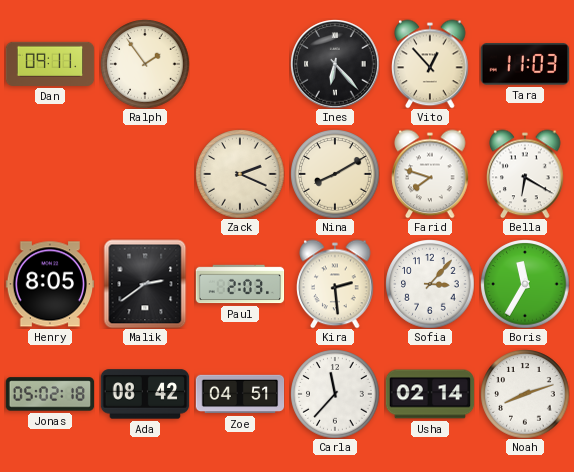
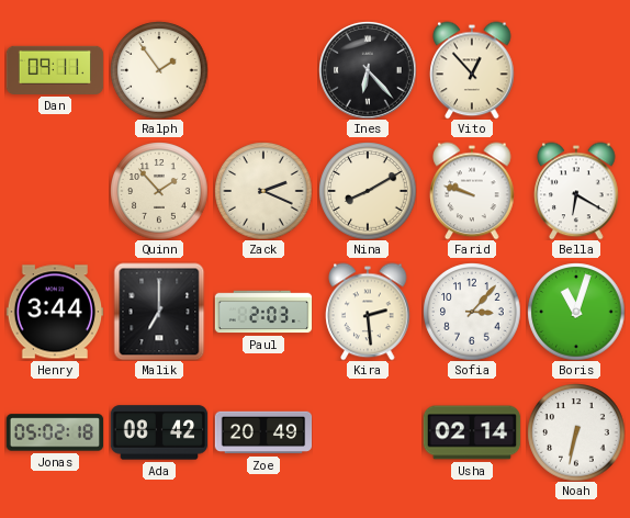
Tara: 11:03 -> none
Quinn: none -> 1:53
Farid: 7:48 -> 9:48
Henry: 8:05 -> 3:44
Malik: 2:39 -> 7:00
Boris: 11:35 -> 11:03
Zoe: 04:51 -> 20:49
Carla: 11:37 -> none
Noah: 8:12 -> 6:32
